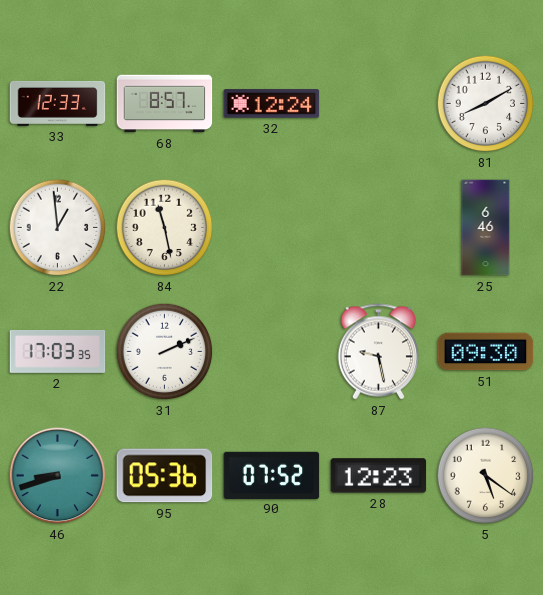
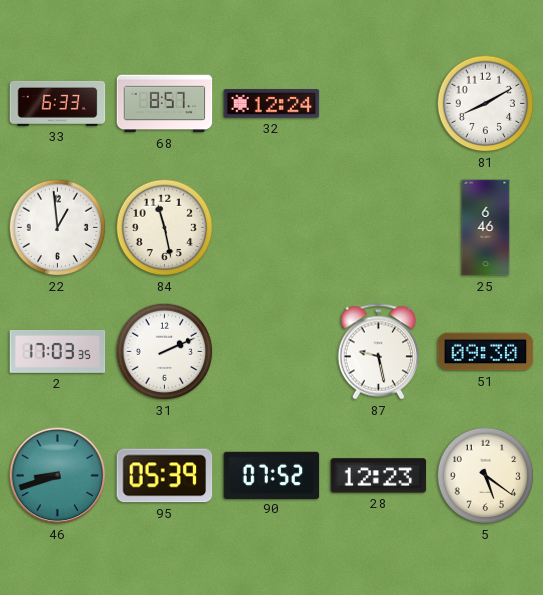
33: 12:33 -> 6:33
95: 05:36 -> 05:39
